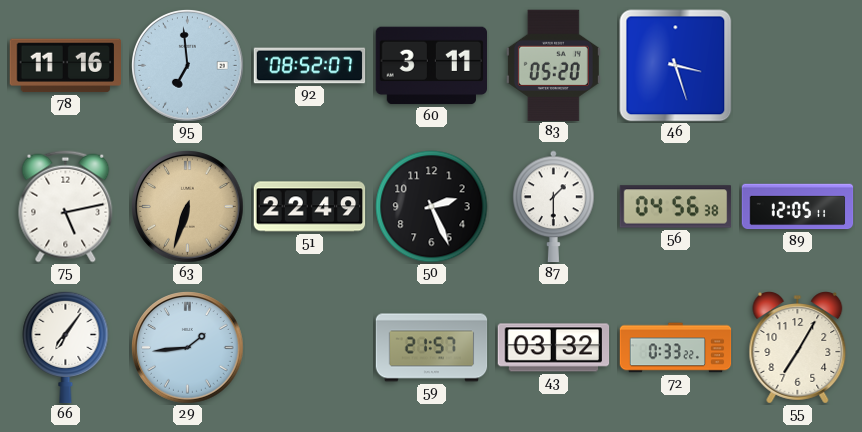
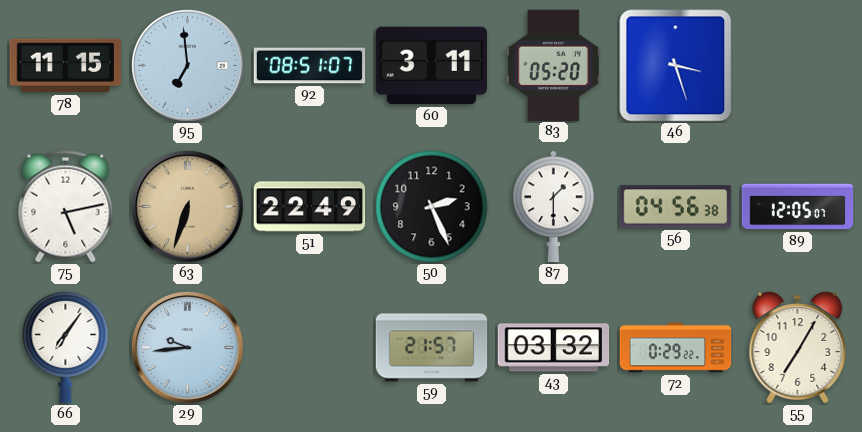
78: 11:16 -> 11:15
92: 08:52 -> 08:51
89: 12:05:11 -> 12:05:07
29: 1:44 -> 9:44
72: 0:33 -> 0:29
